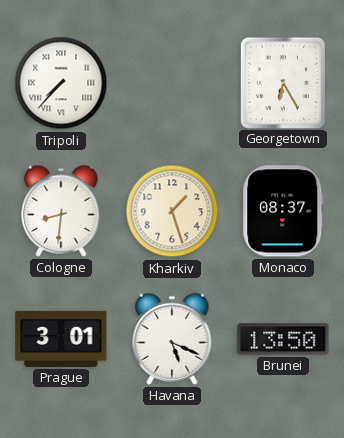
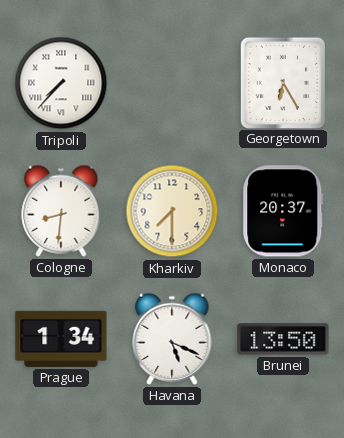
Kharkiv: 1:27 -> 7:30
Monaco: 08:37 -> 20:37
Prague: 3:01 -> 1:34
